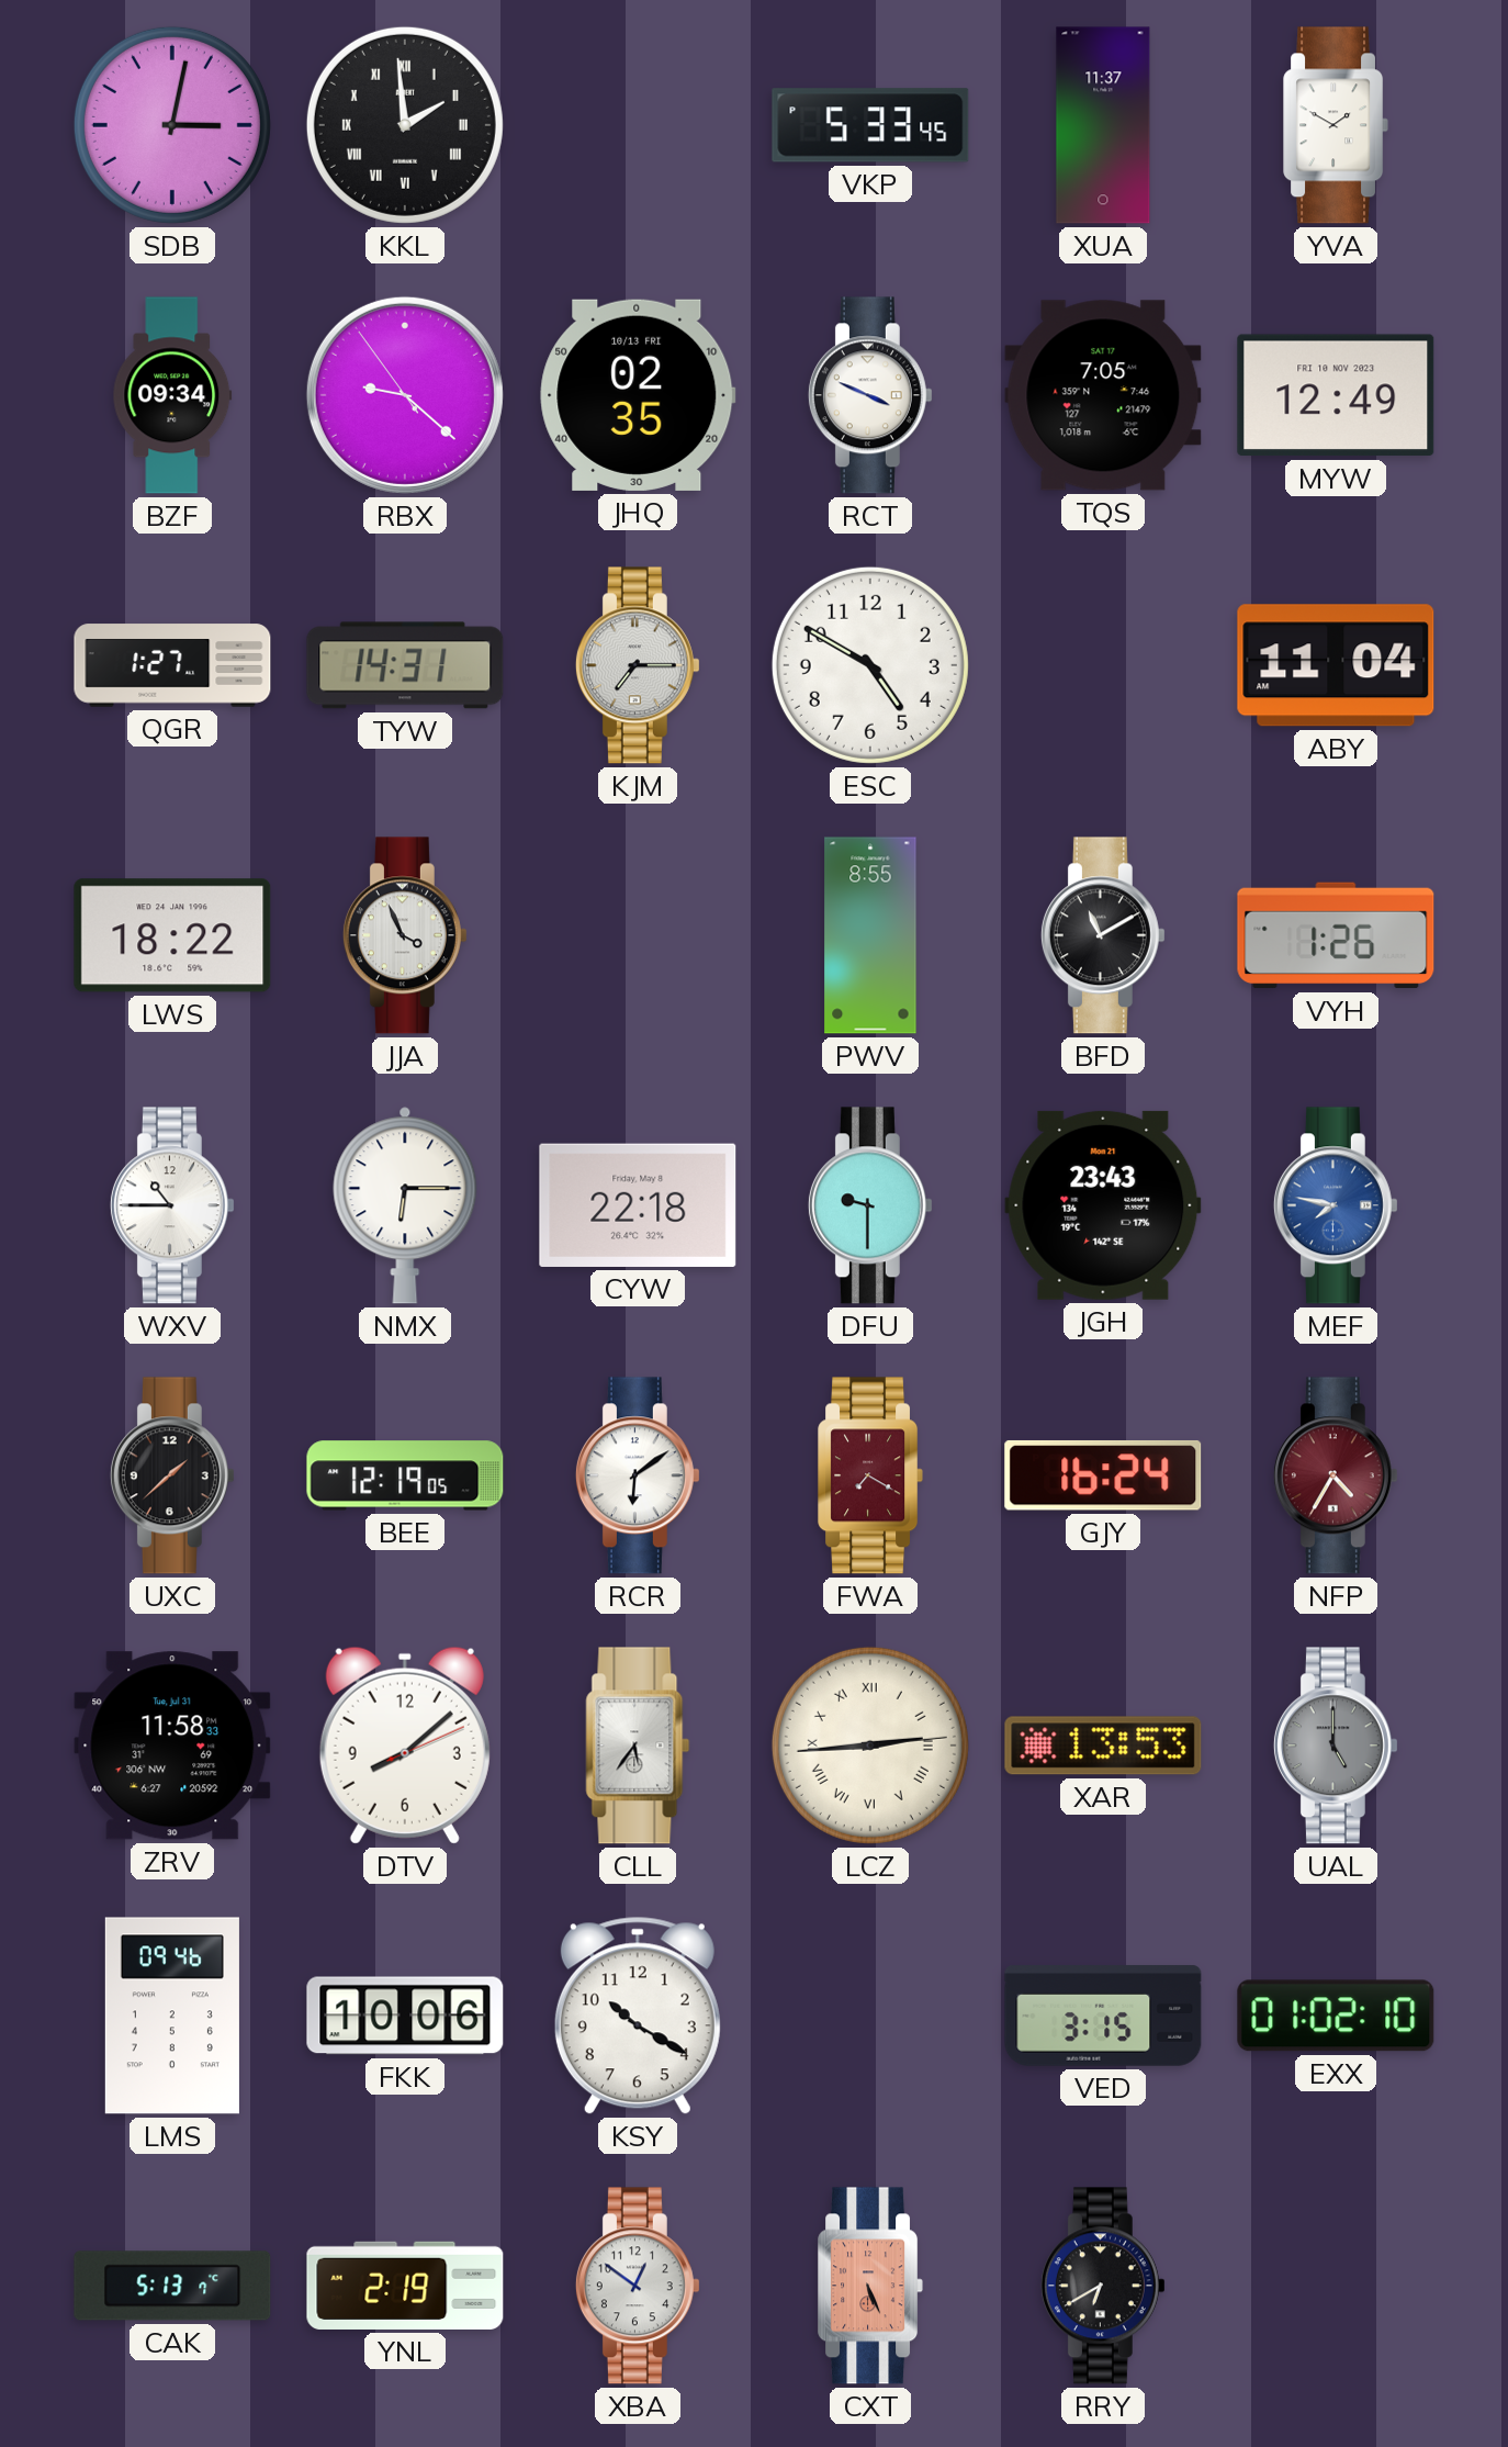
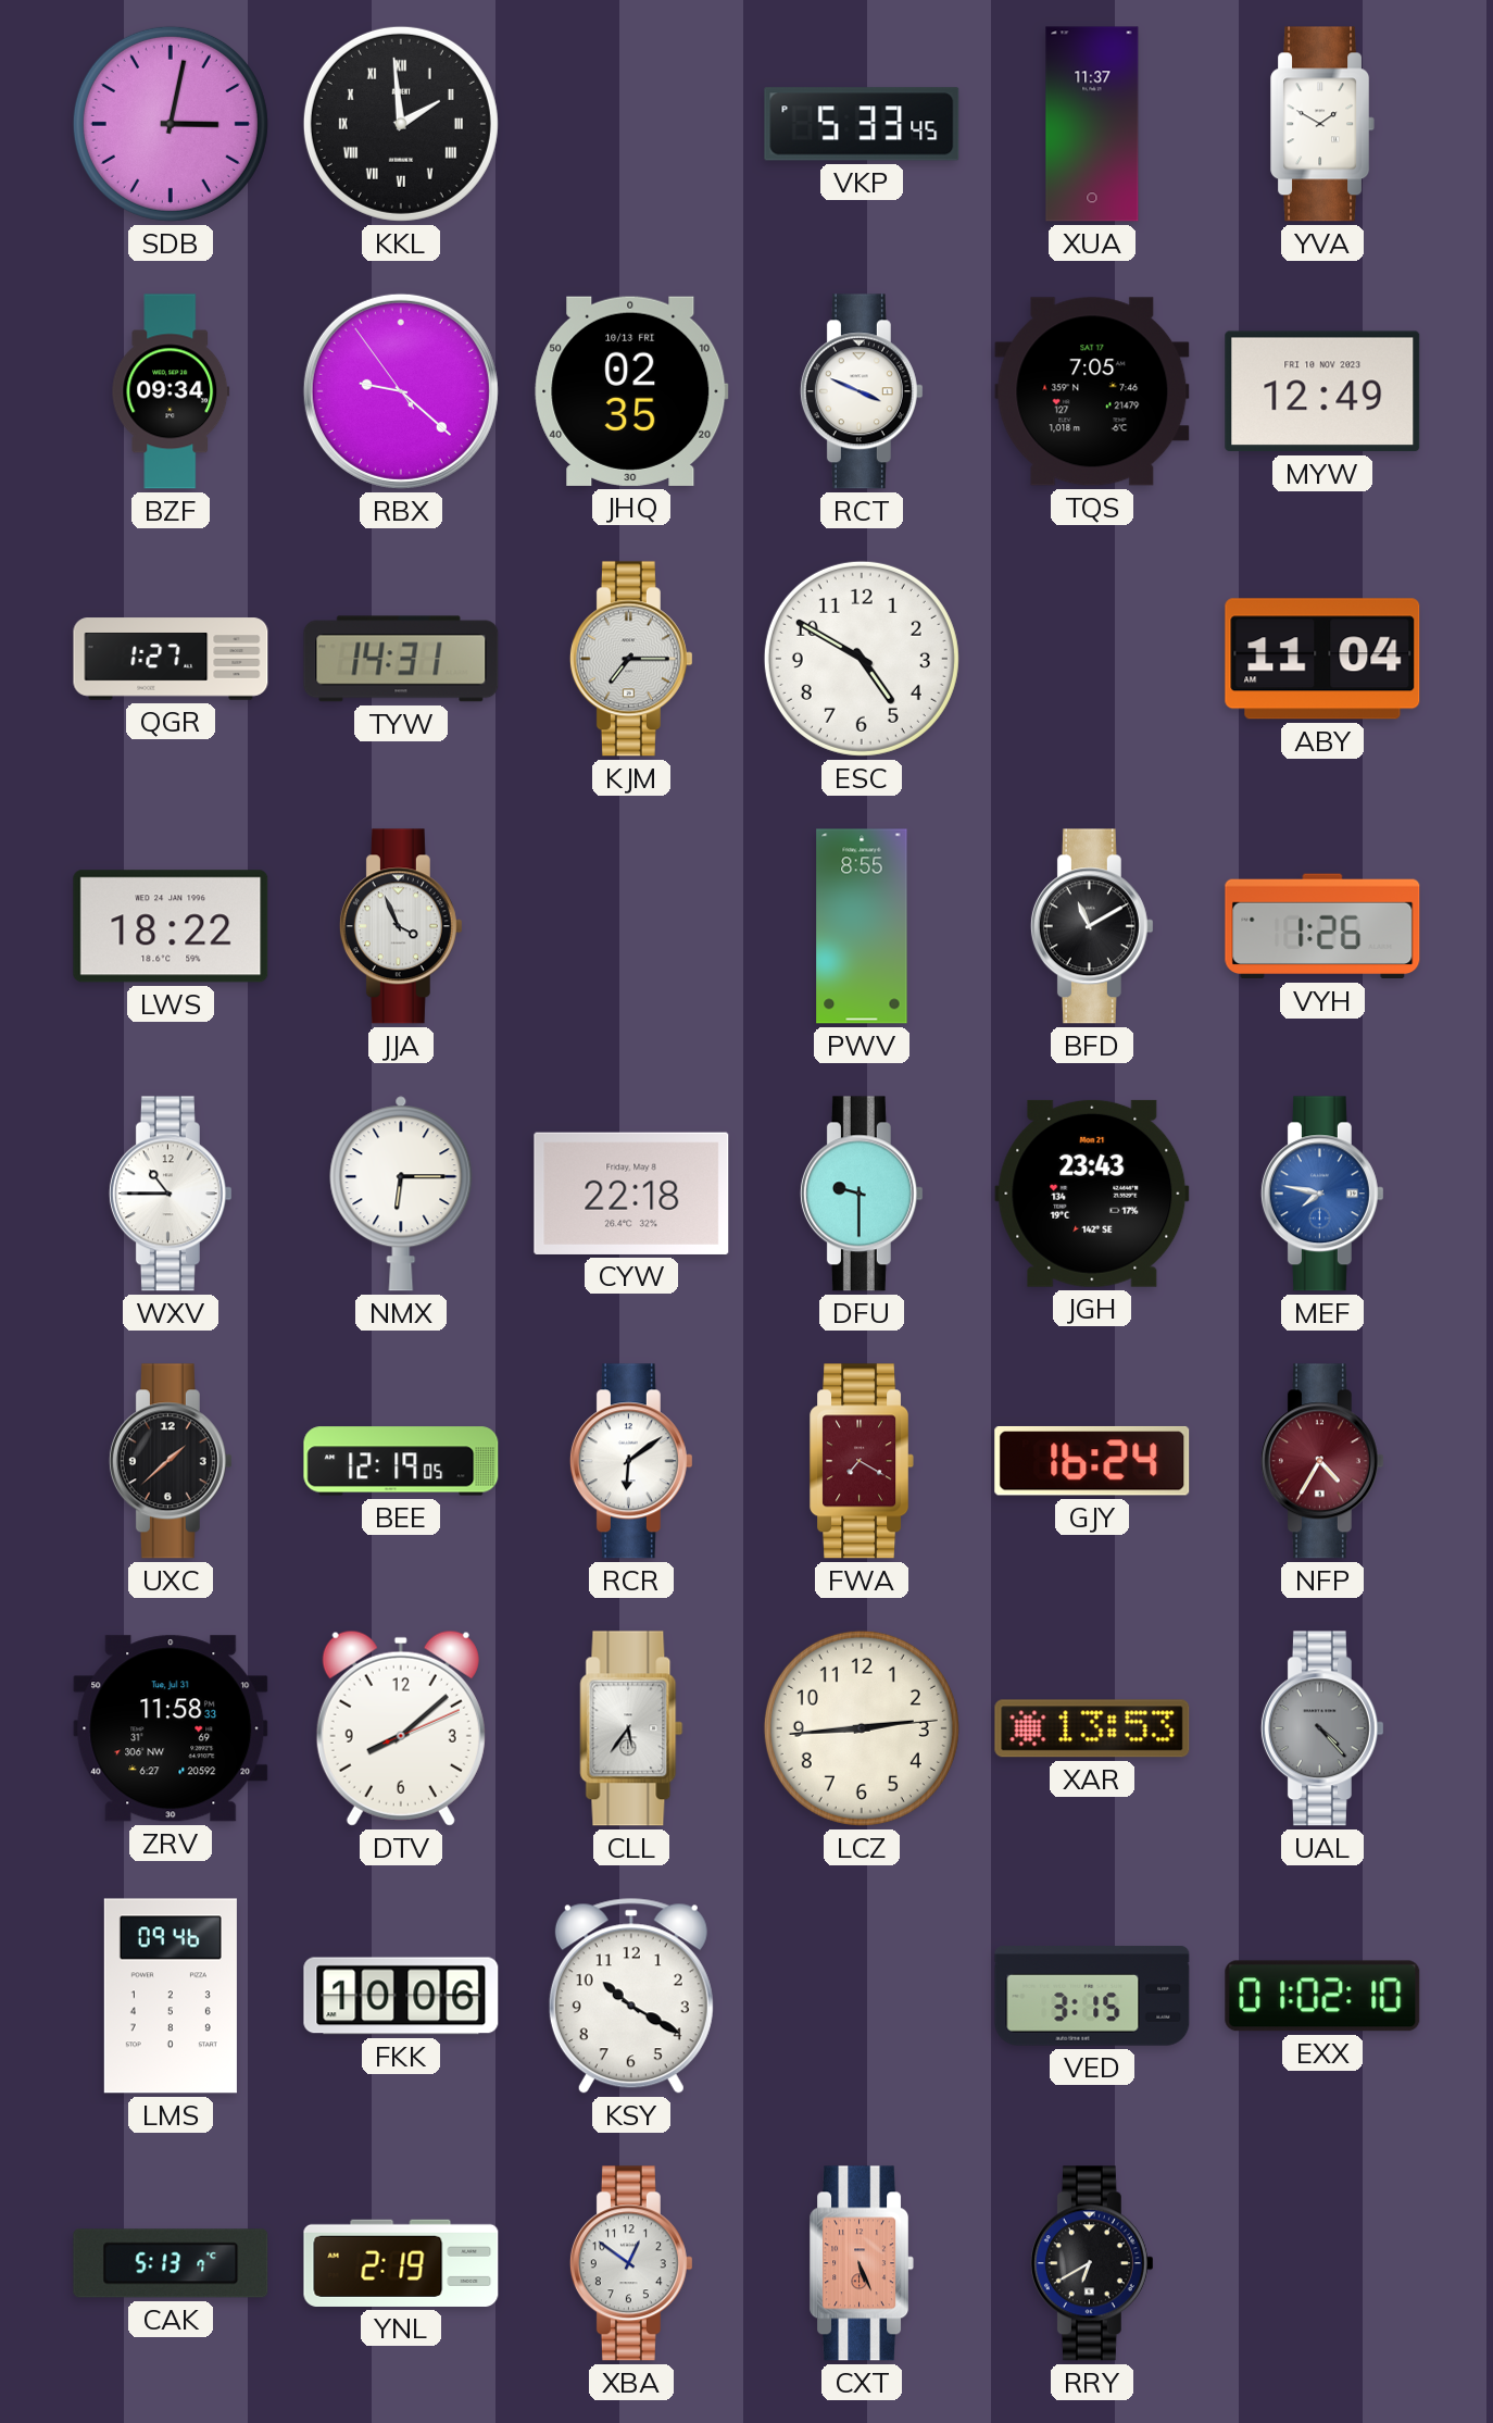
LCZ numerals: Roman -> Arabic
UAL: 5:00 -> 4:23
